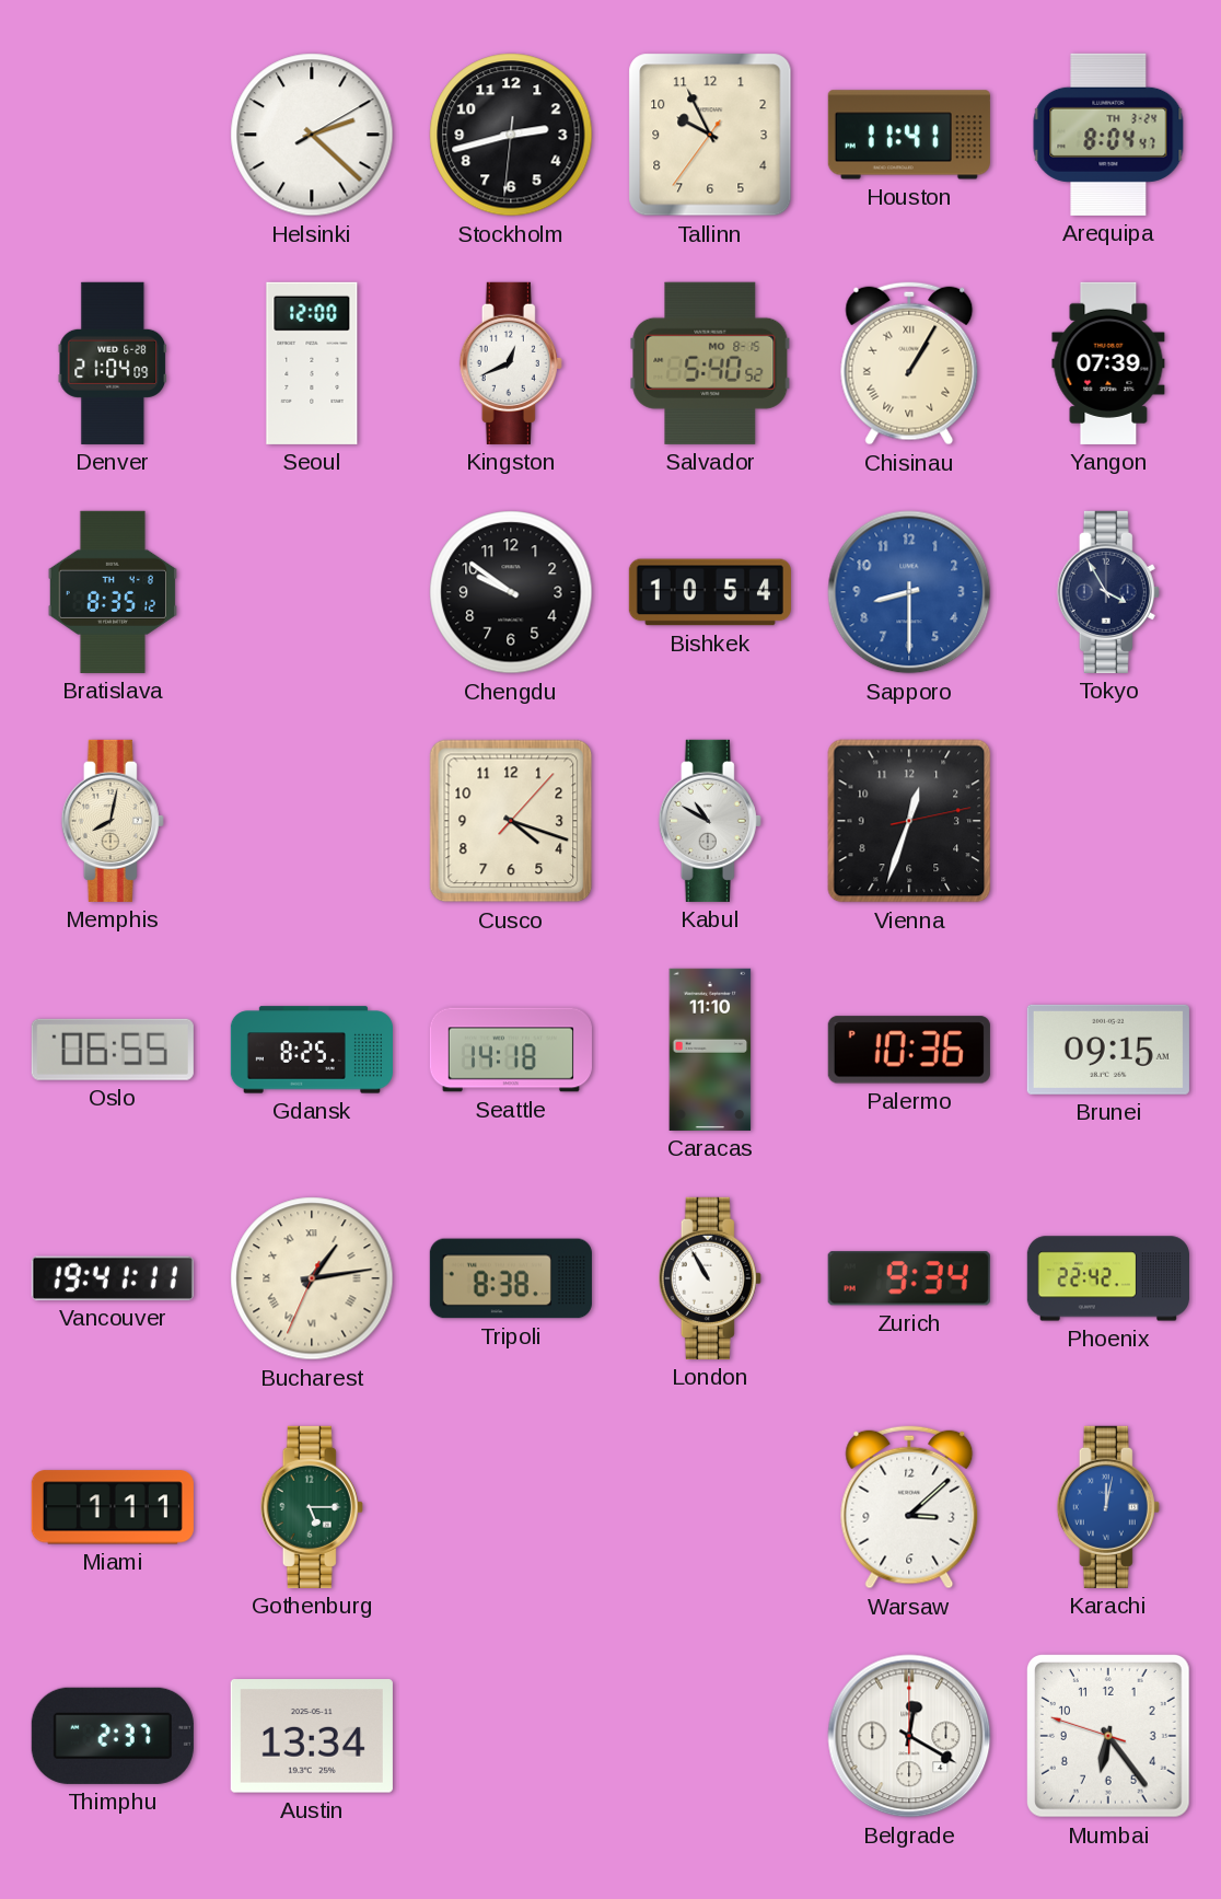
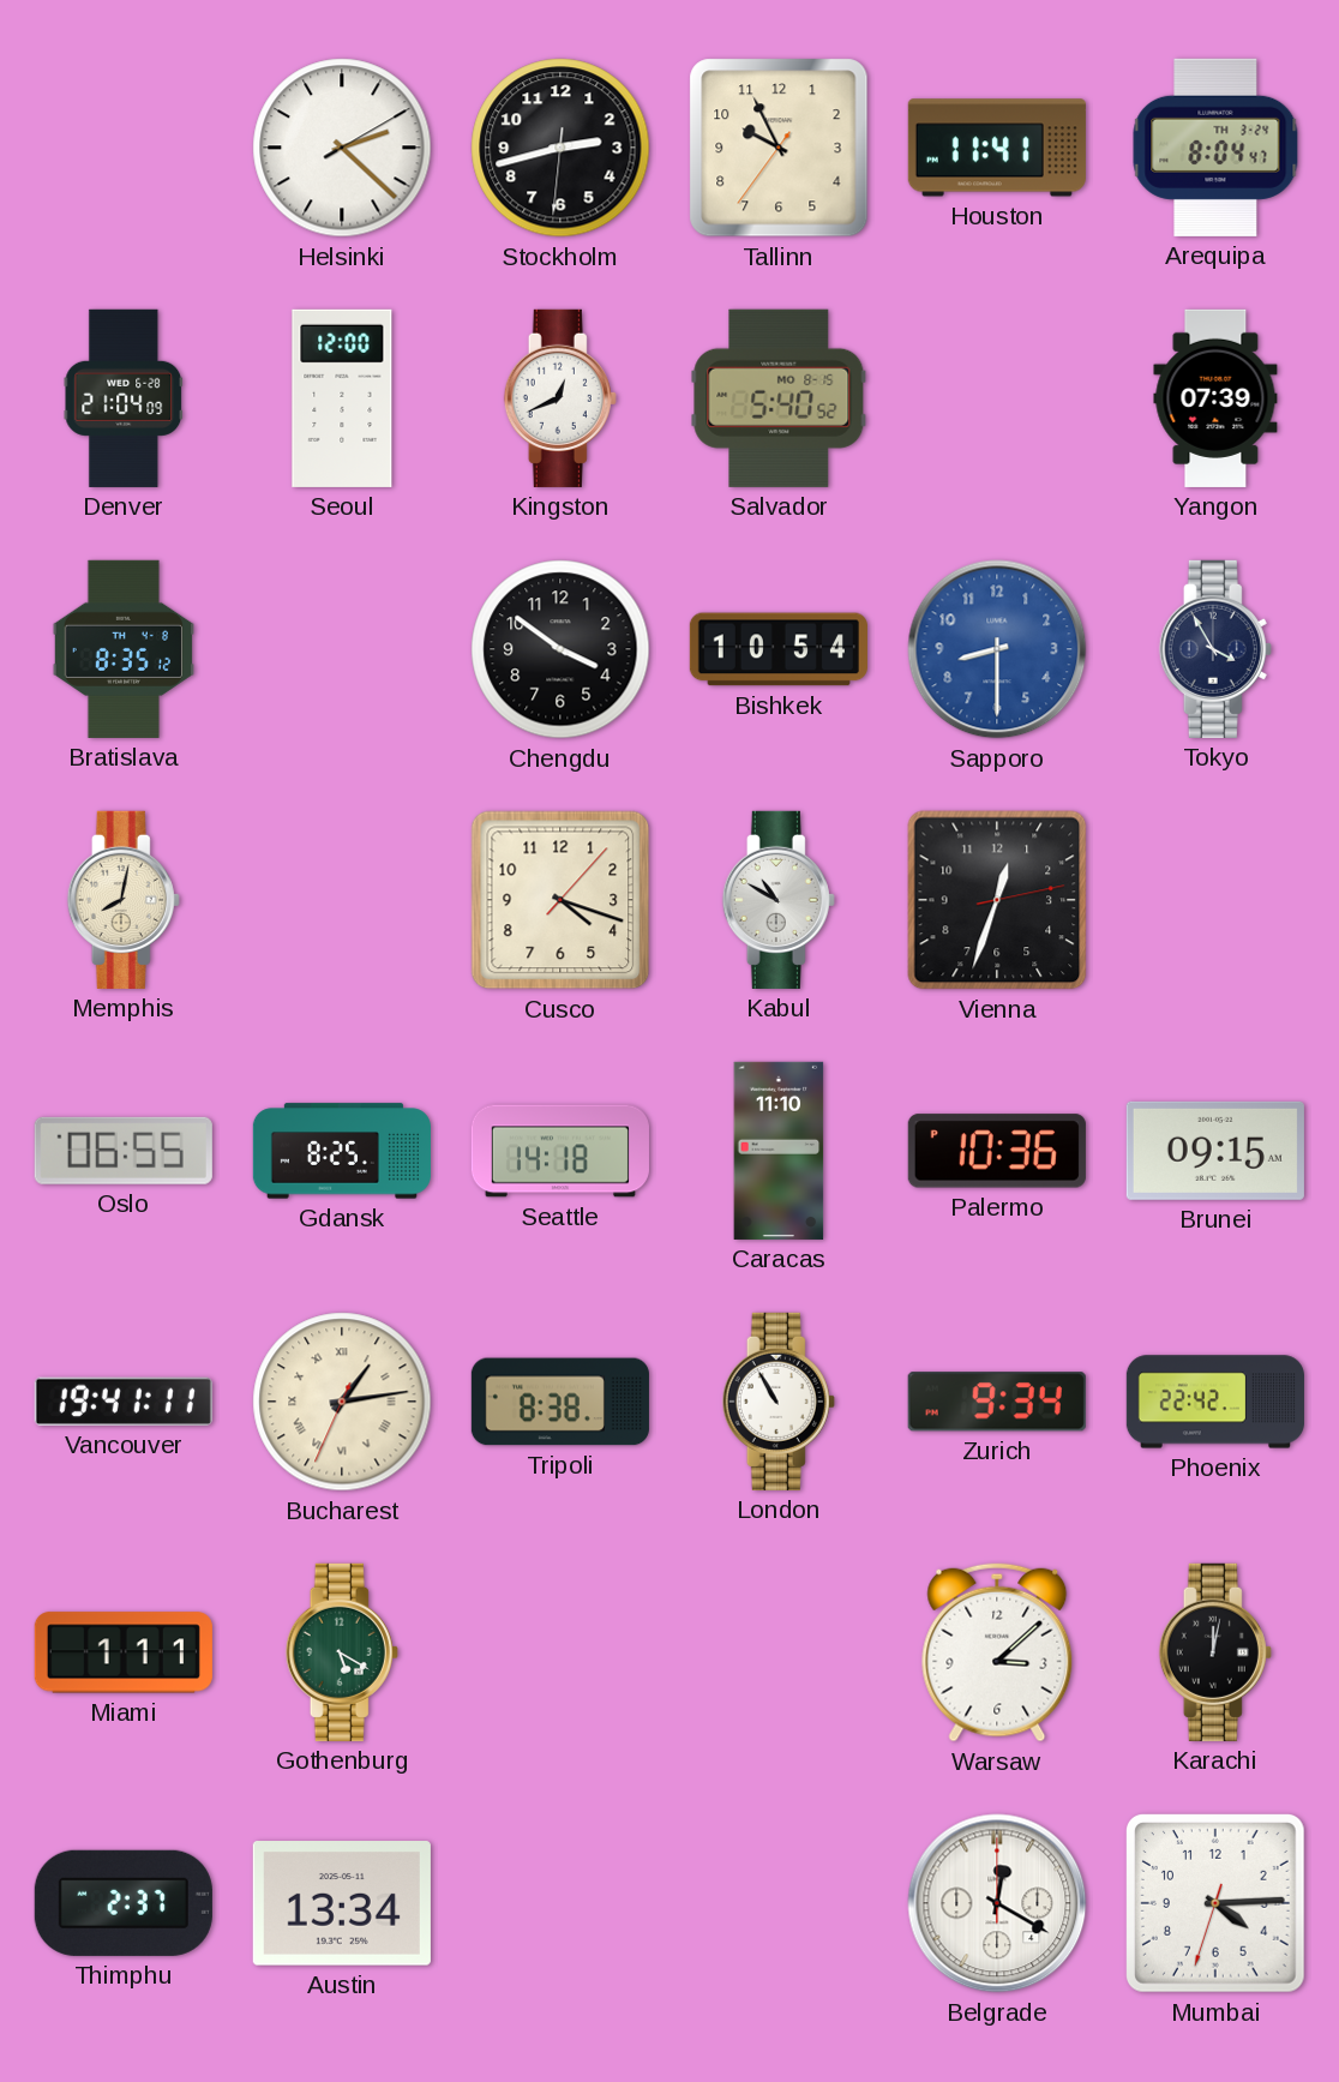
Chisinau: 1:05 -> none
Chengdu: 9:51 -> 3:51
Gothenburg: 5:15 -> 5:20
Karachi dial: blue -> black
Mumbai: 6:23 -> 4:14
